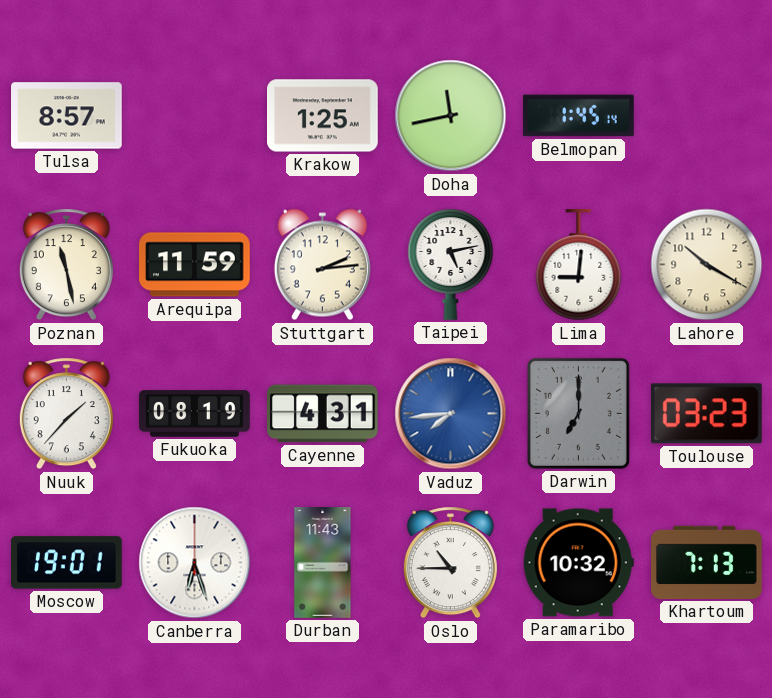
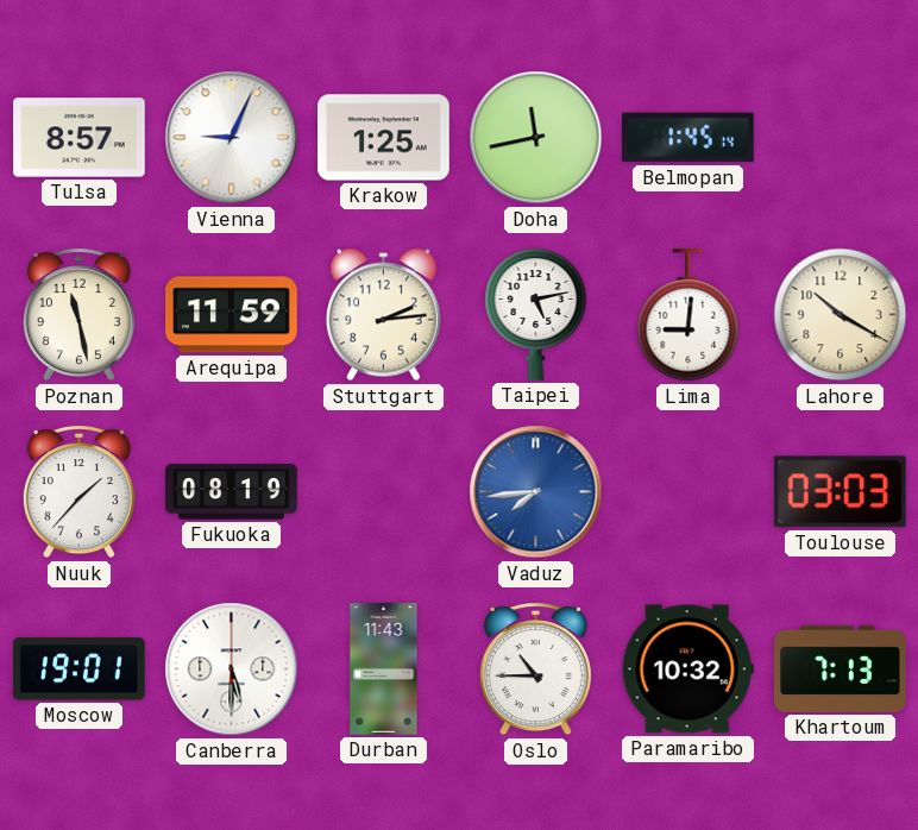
Vienna: none -> 9:04
Cayenne: 4:31 -> none
Darwin: 7:00 -> none
Toulouse: 03:23 -> 03:03
Canberra: 6:27 -> 5:30
